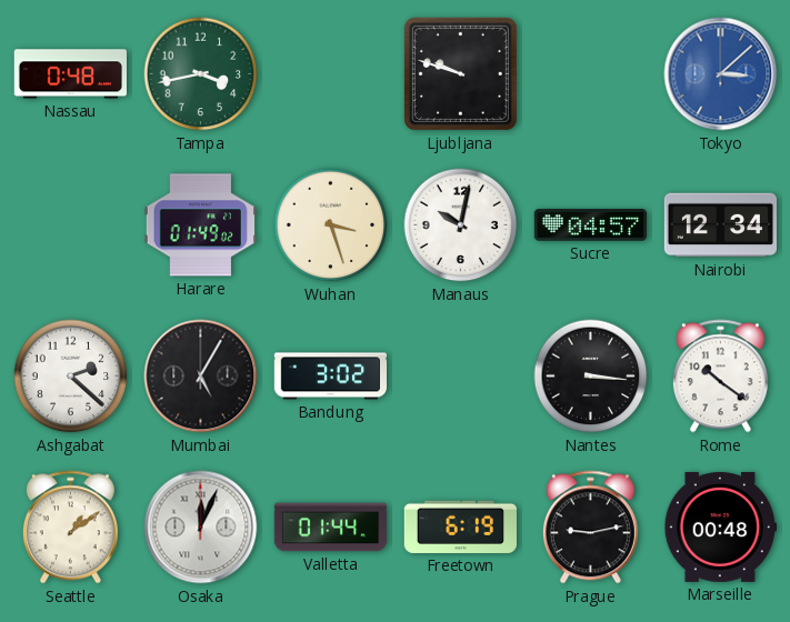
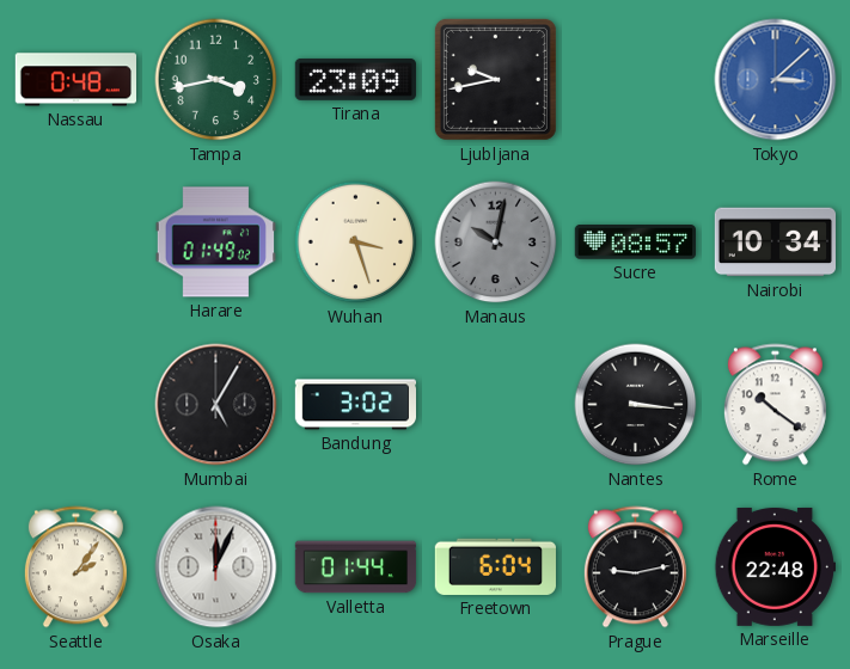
Tirana: none -> 23:09
Ljubljana: 9:48 -> 9:43
Manaus dial: white -> grey
Sucre: 04:57 -> 08:57
Nairobi: 12:34 -> 10:34
Ashgabat: 2:22 -> none
Seattle: 1:09 -> 2:06
Freetown: 6:19 -> 6:04
Marseille: 00:48 -> 22:48
